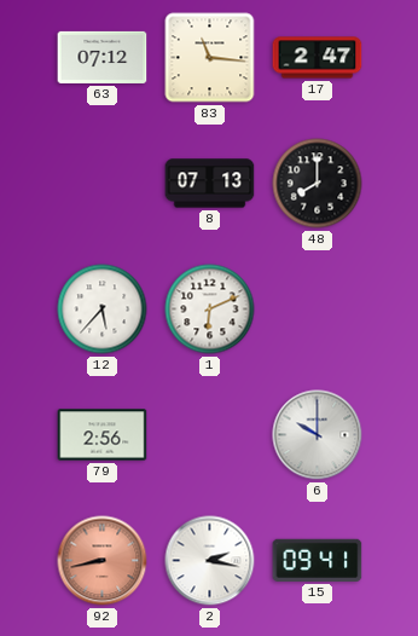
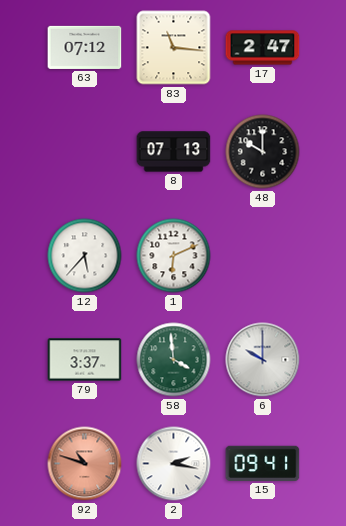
48: 8:00 -> 10:00
79: 2:56 -> 3:37
58: none -> 3:59
92: 8:43 -> 10:48
